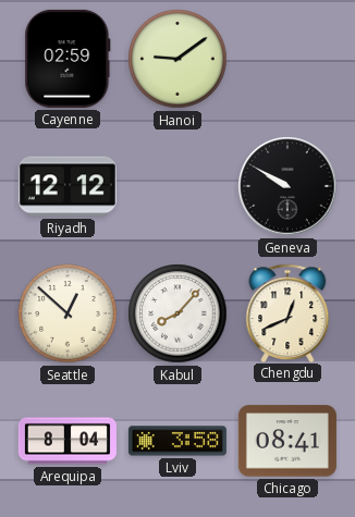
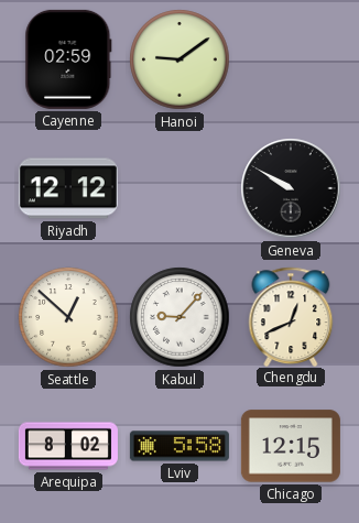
Kabul: 8:07 -> 9:07
Arequipa: 8:04 -> 8:02
Lviv: 3:58 -> 5:58
Chicago: 08:41 -> 12:15
